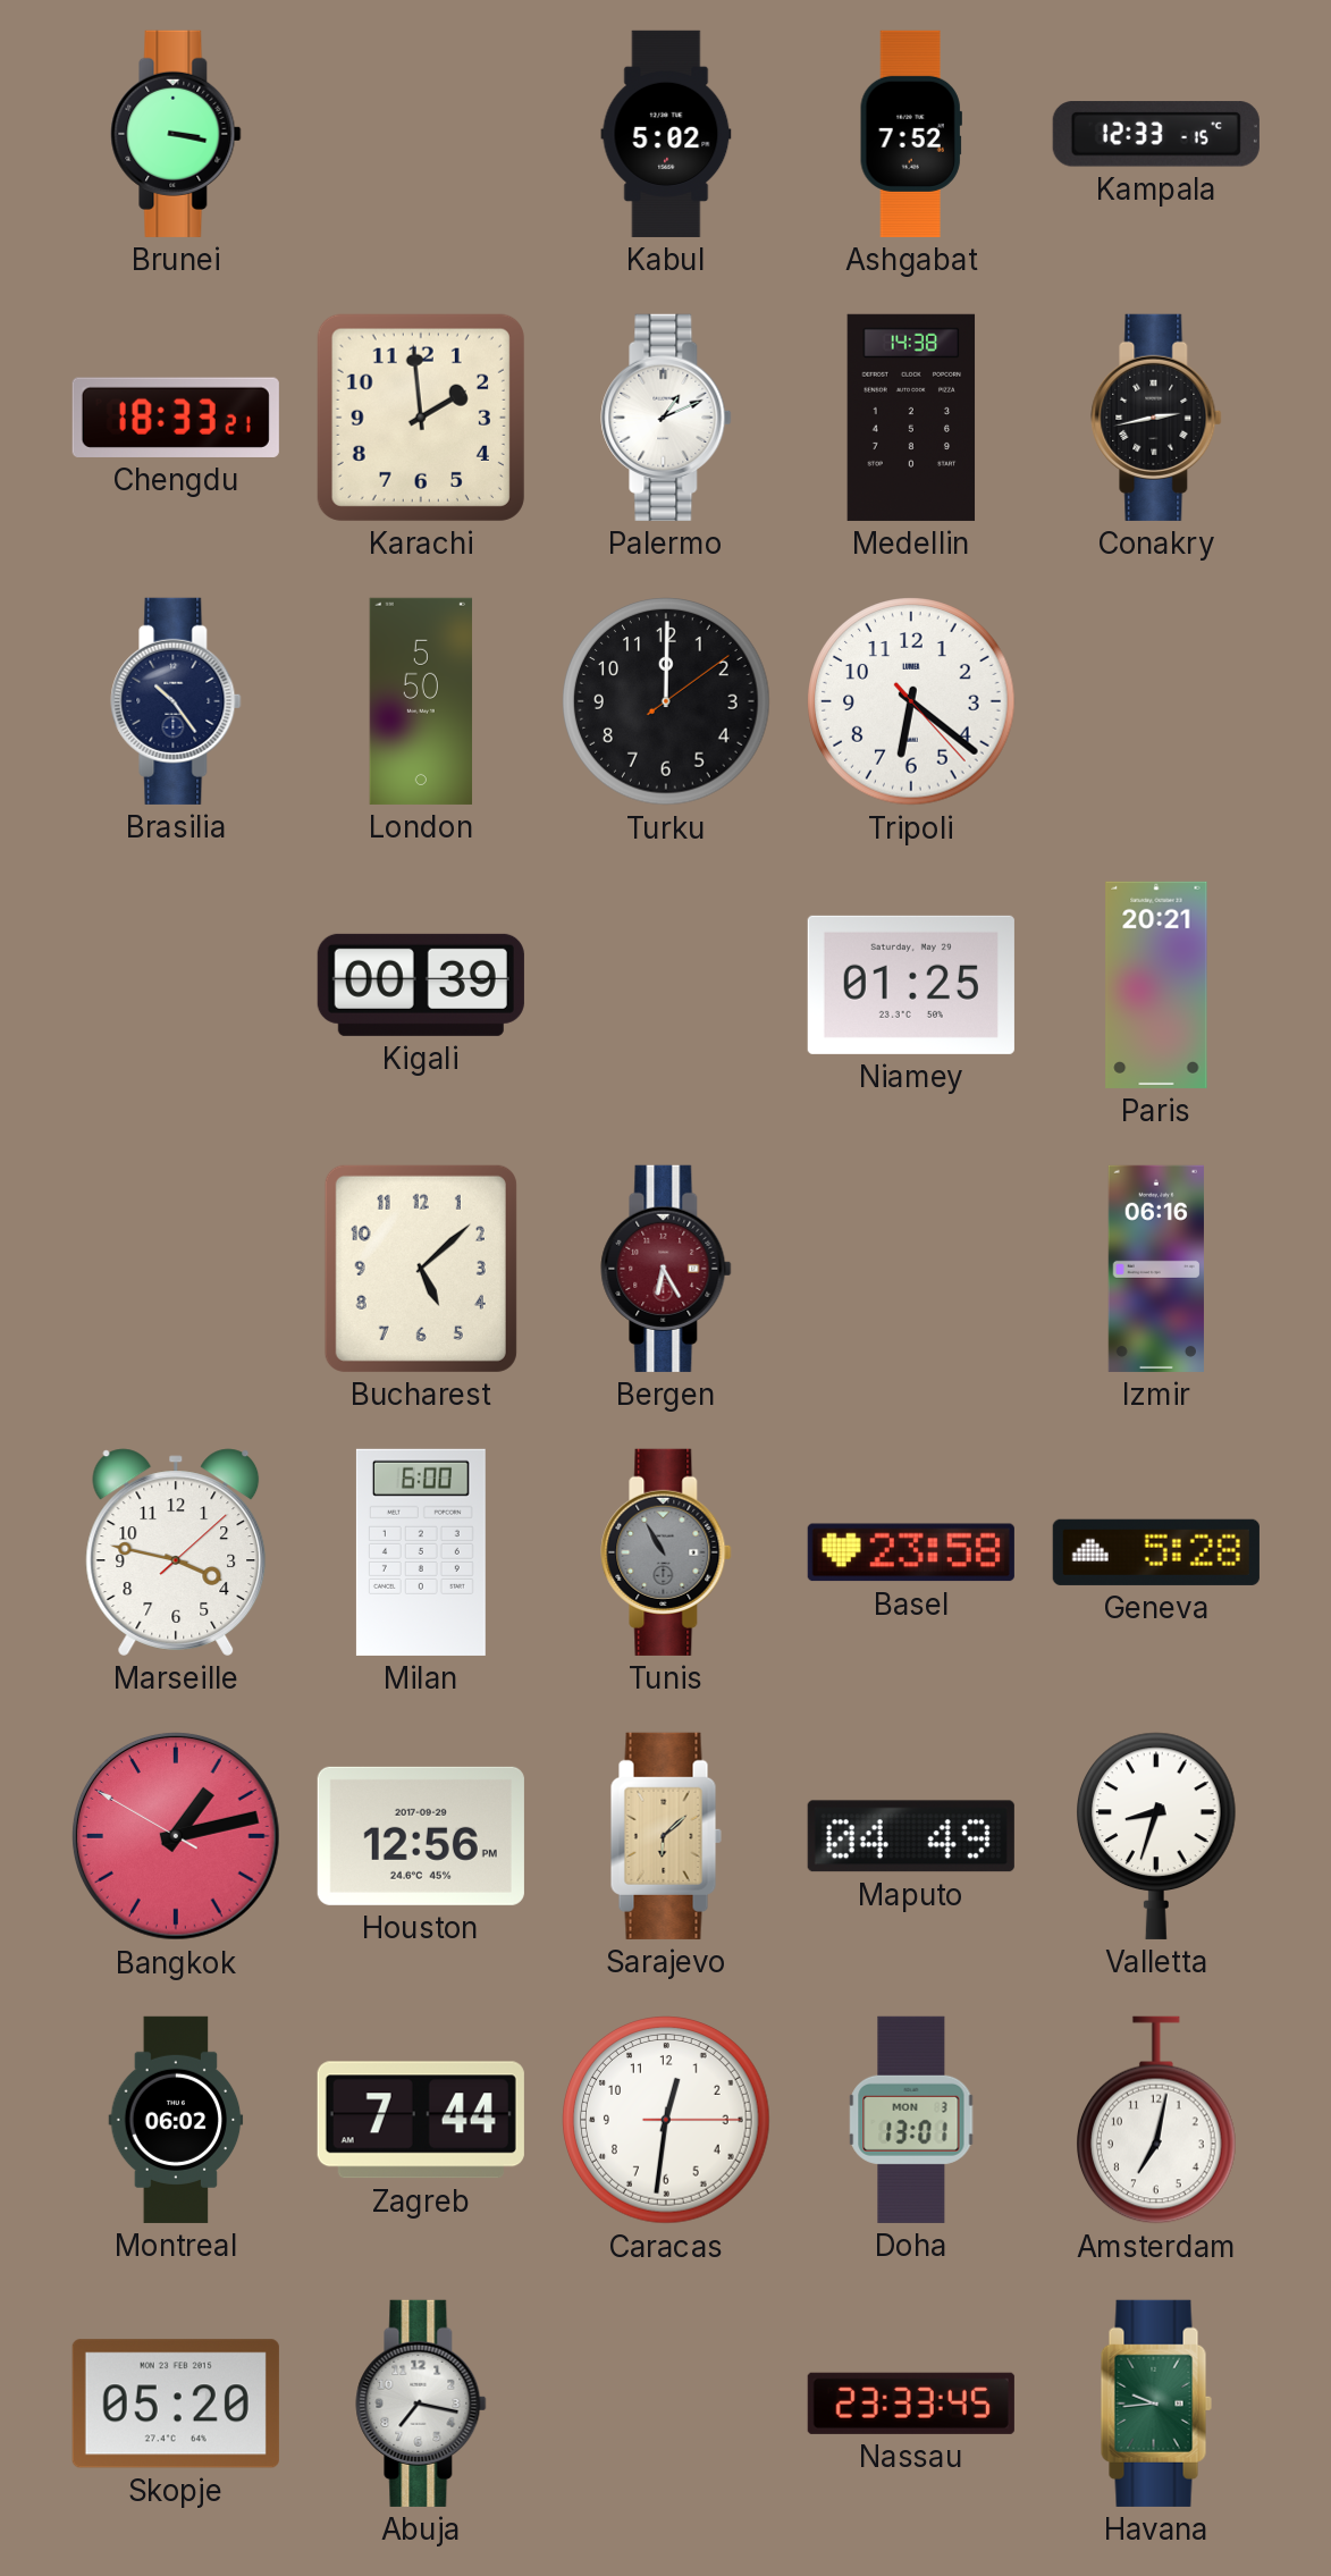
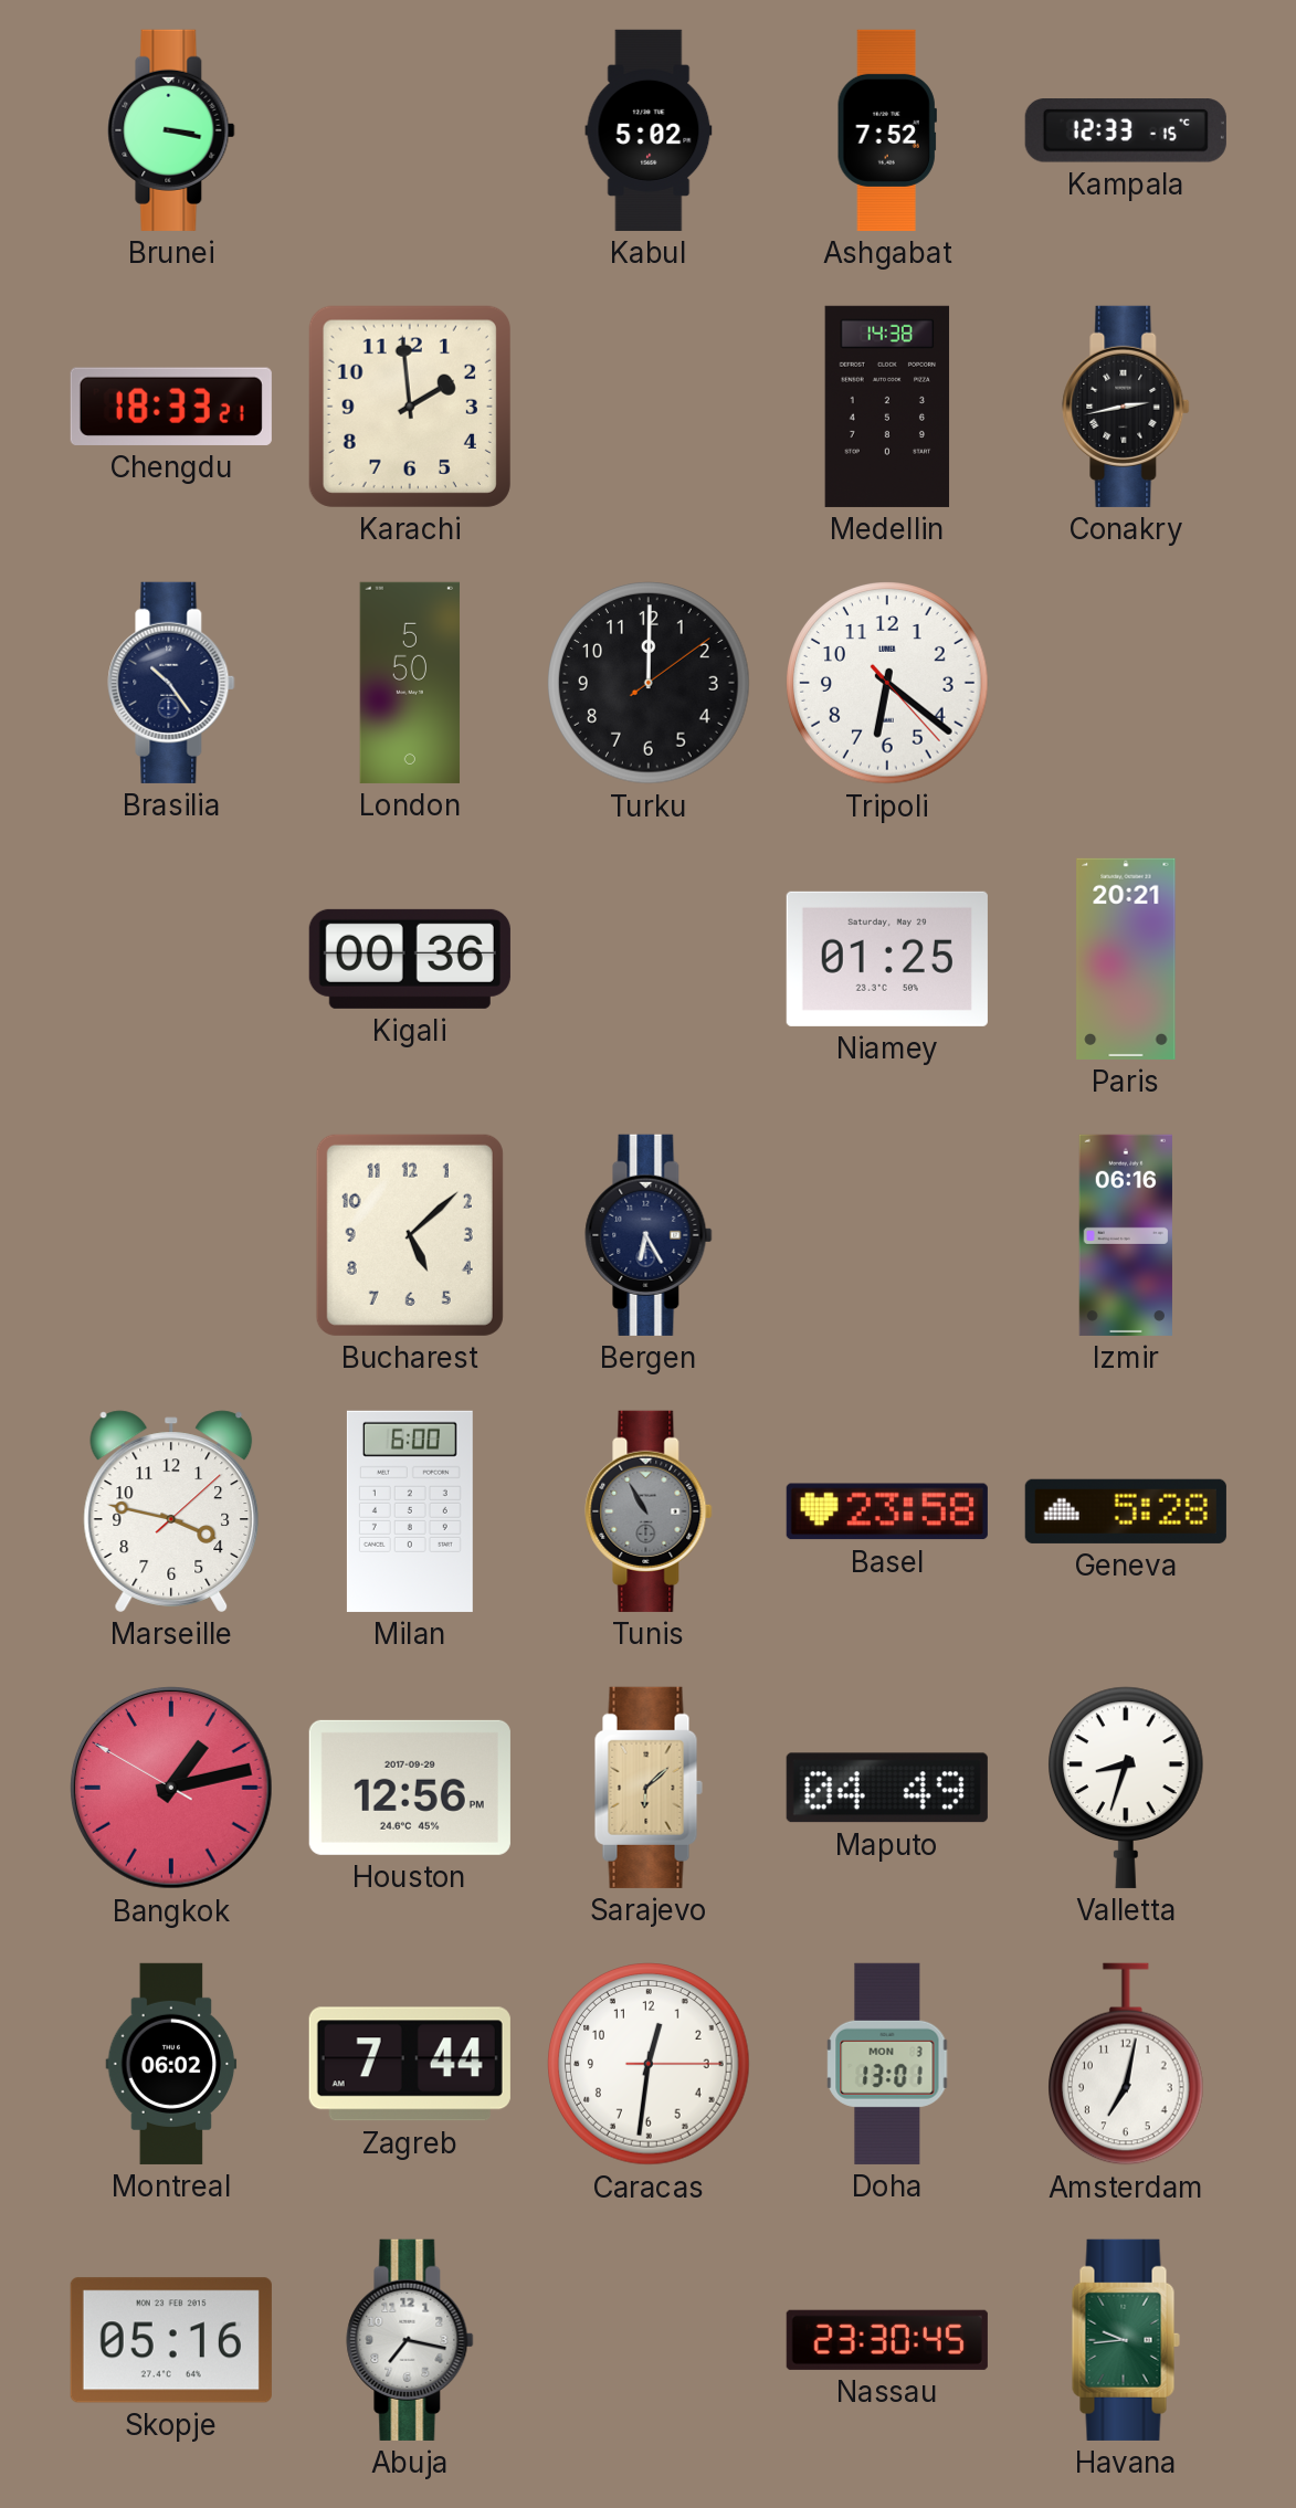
Palermo: 1:11 -> none
Kigali: 00:39 -> 00:36
Bergen dial: burgundy -> navy
Skopje: 05:20 -> 05:16
Nassau: 23:33 -> 23:30
